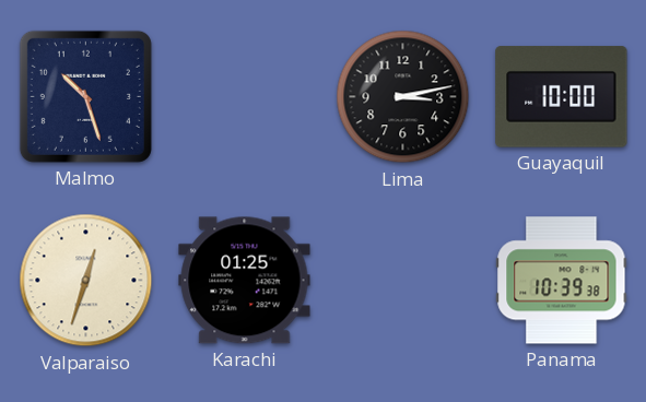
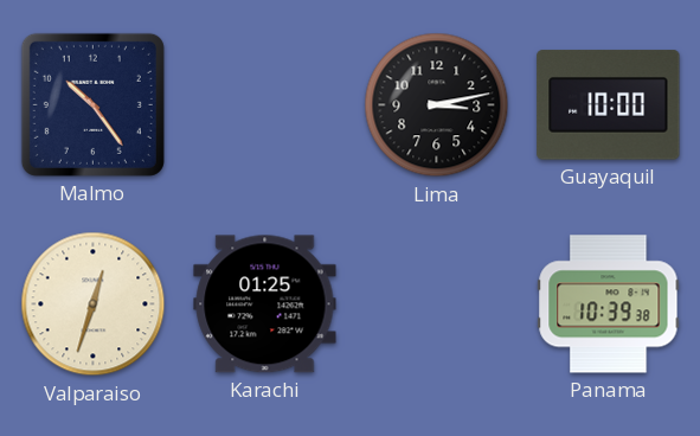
Malmo: 10:27 -> 10:24
